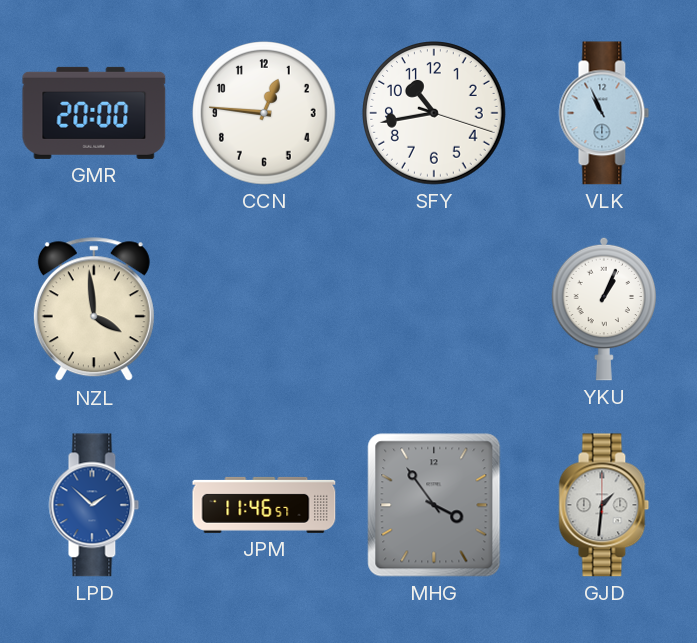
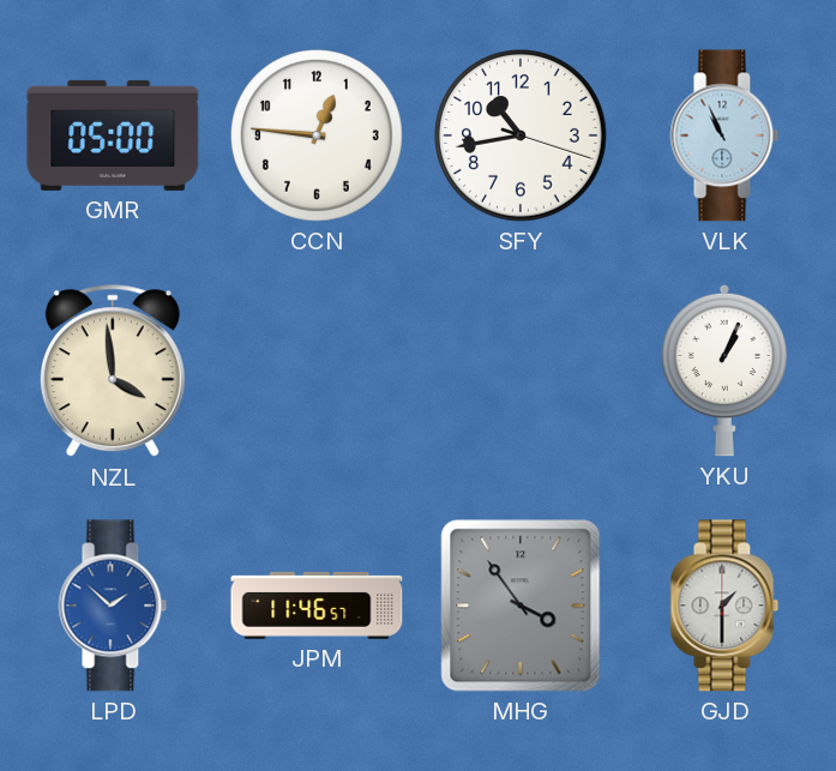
GMR: 20:00 -> 05:00
GJD: 1:31 -> 1:30
